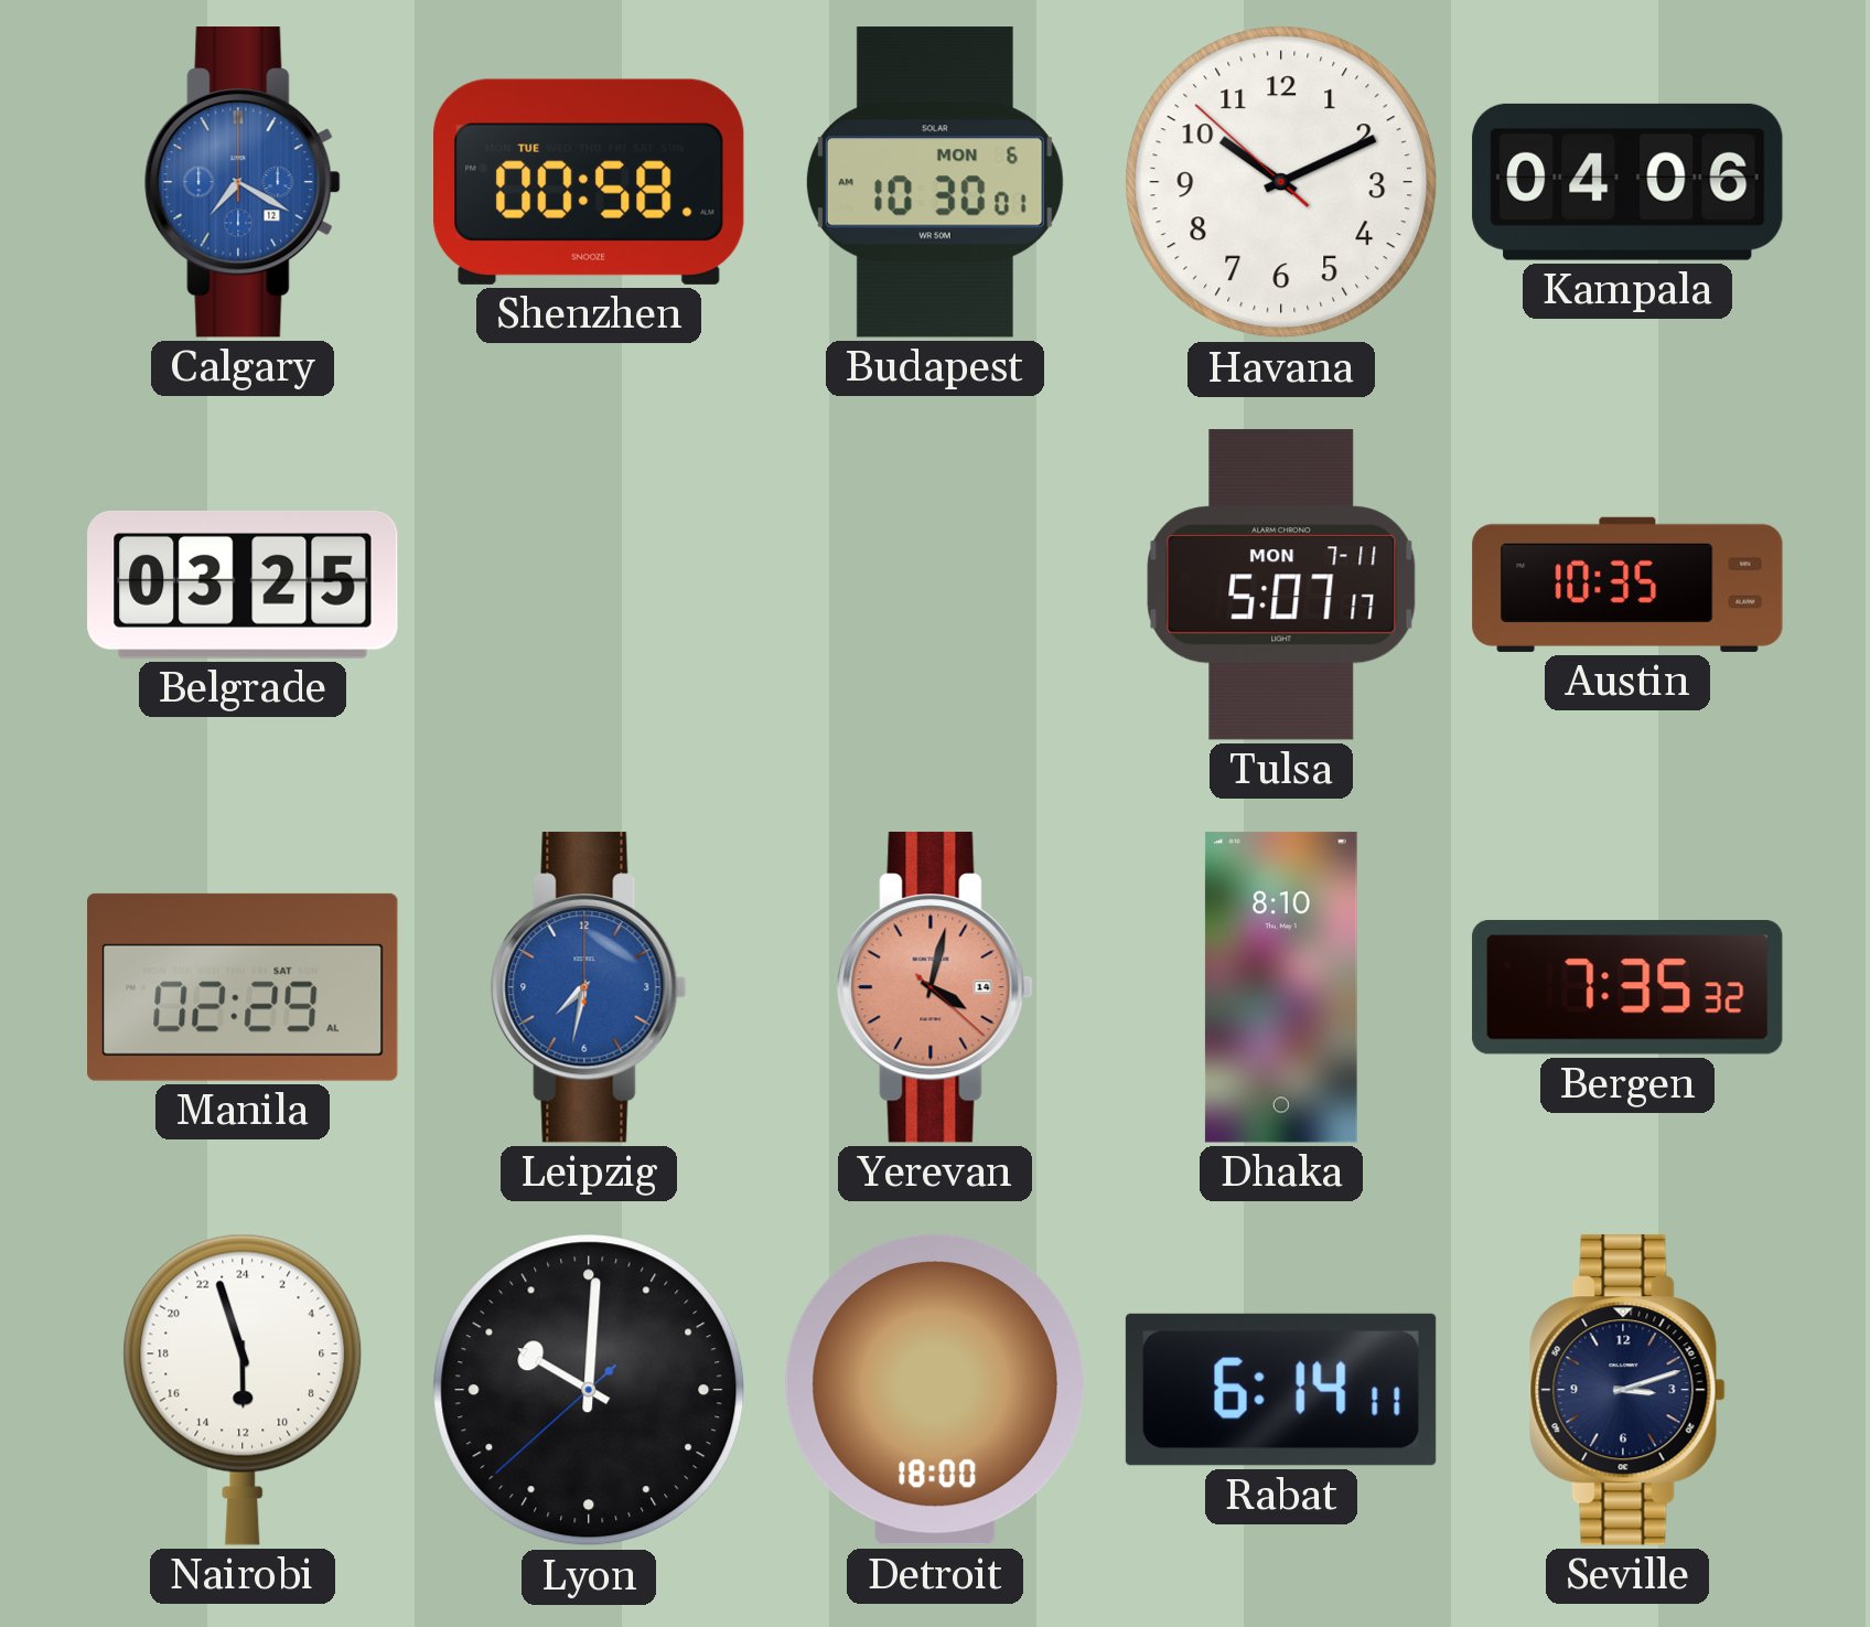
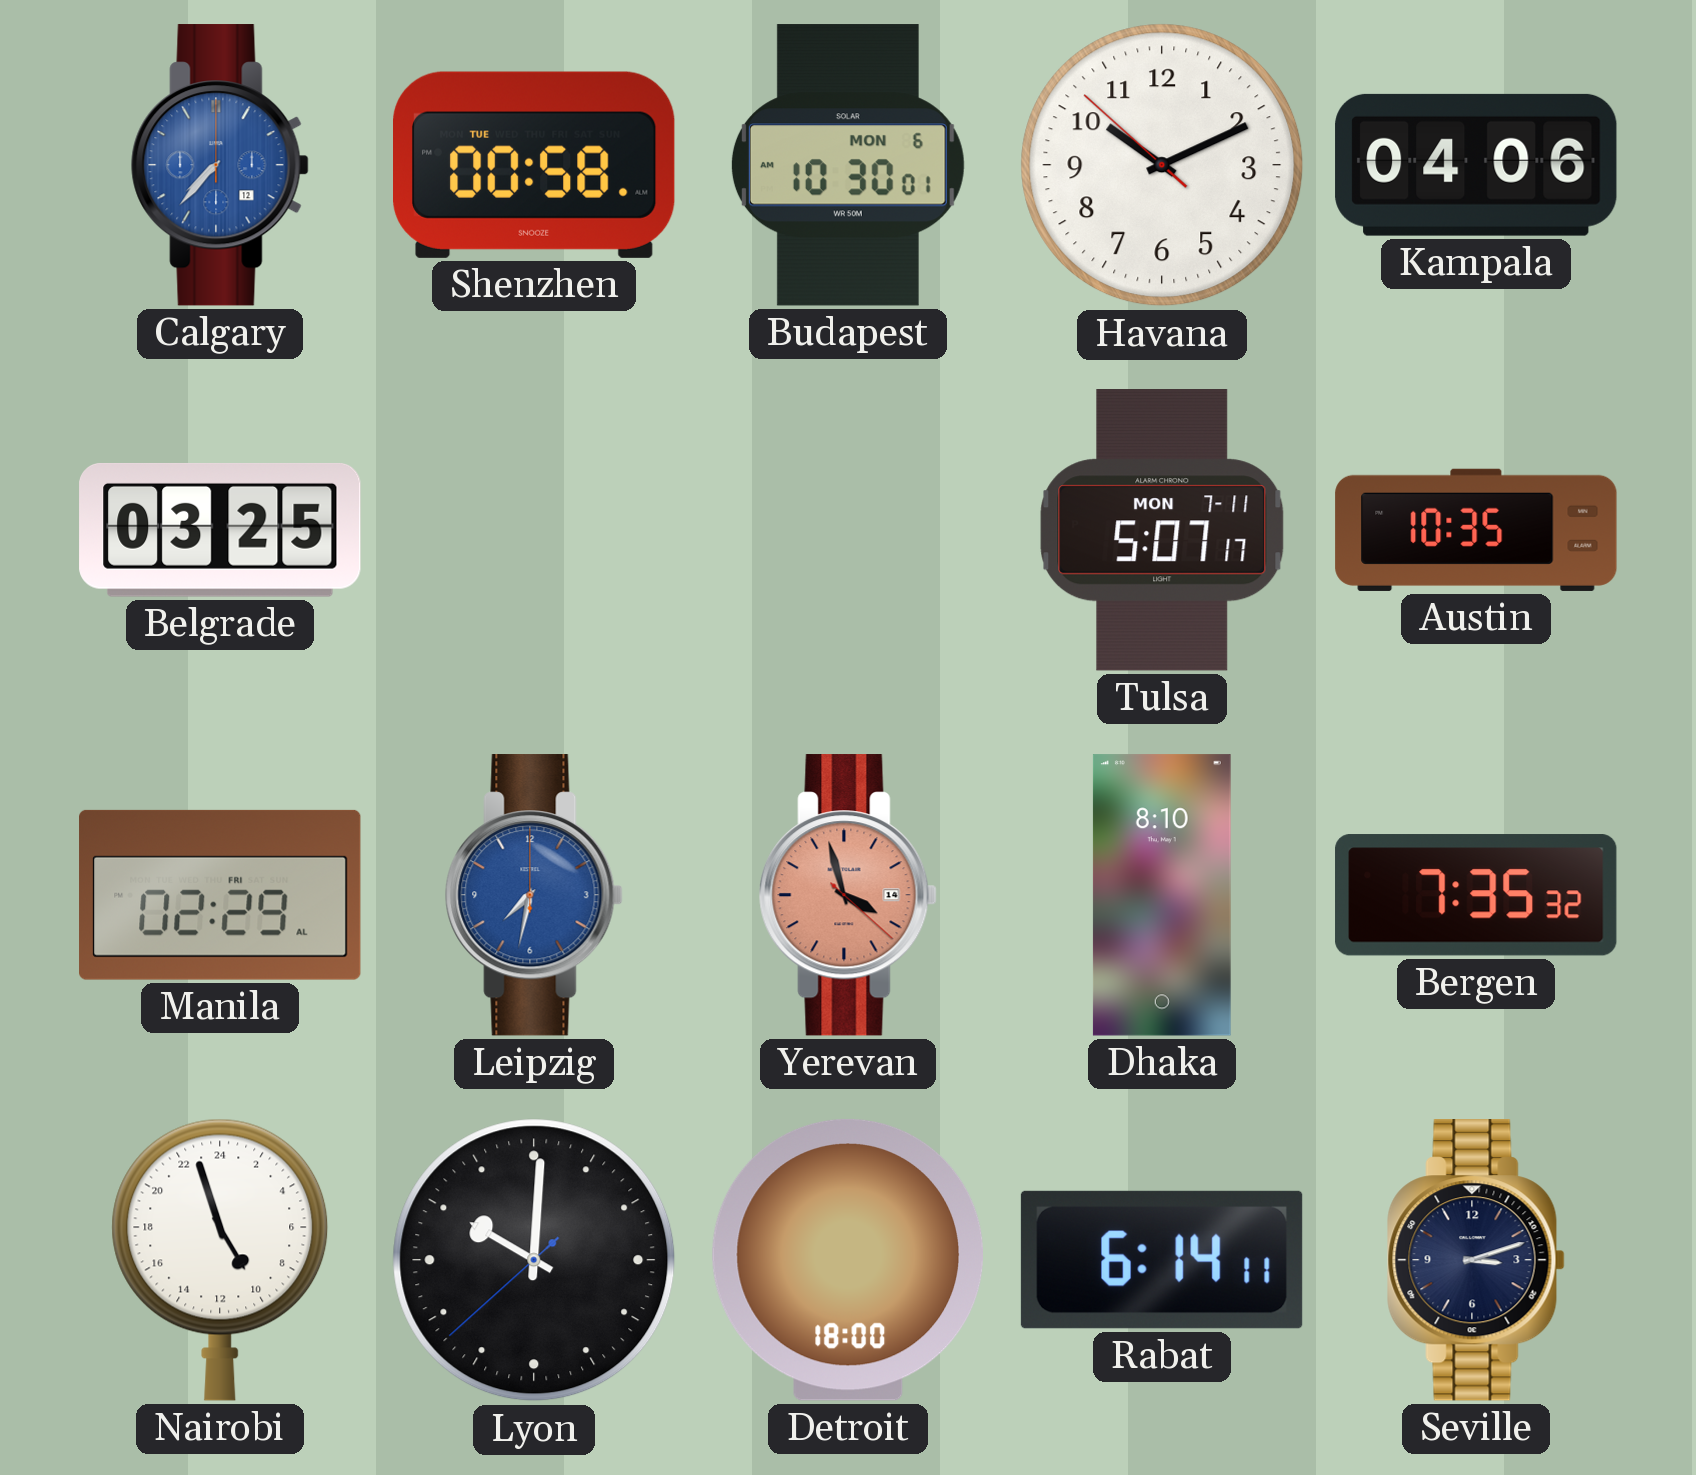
Calgary: 7:20 -> 7:37
Manila date: SAT -> FRI
Yerevan: 4:02 -> 3:57
Nairobi: 11:57 -> 9:57
